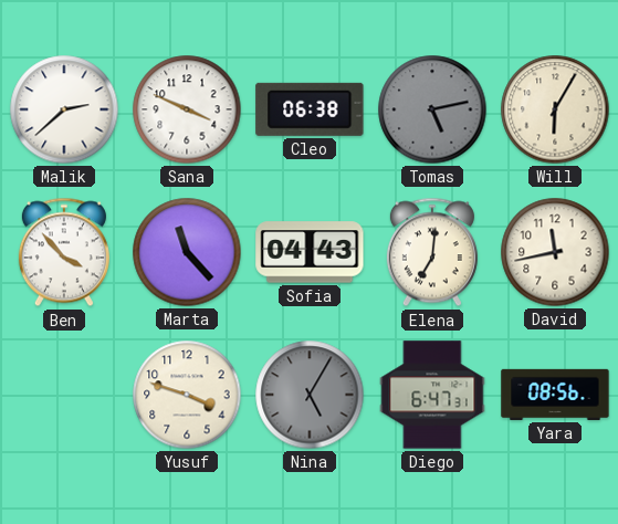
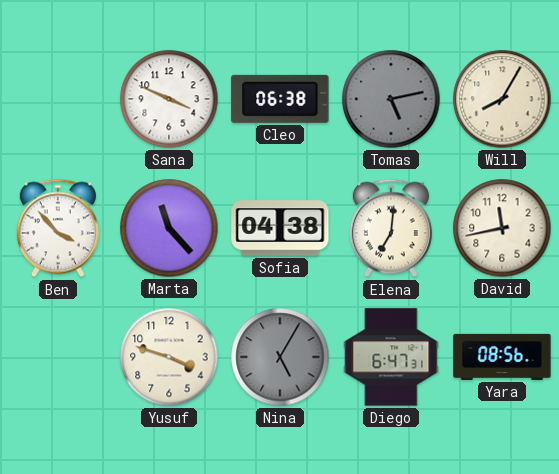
Malik: 2:38 -> none
Will: 6:05 -> 8:05
Sofia: 04:43 -> 04:38
